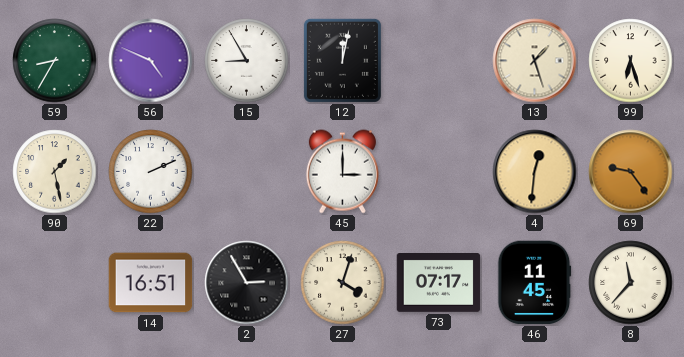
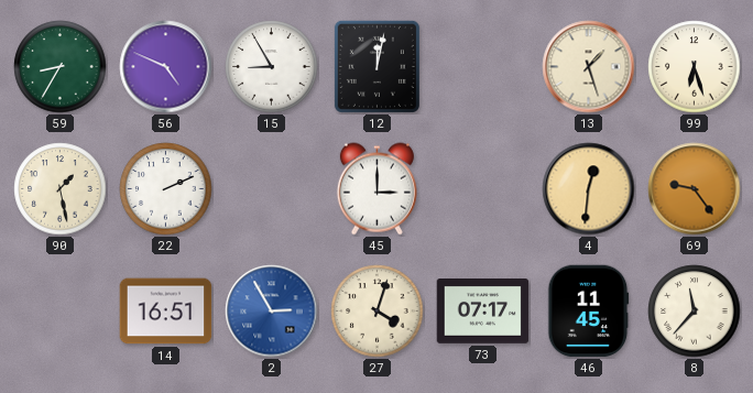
2 dial: black -> blue
